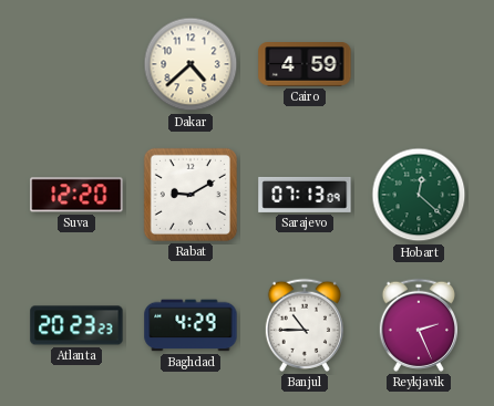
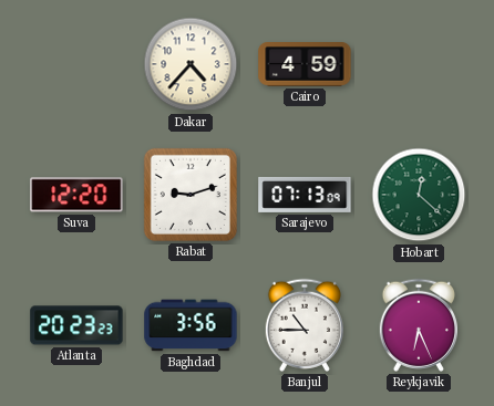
Dakar: 4:38 -> 4:37
Rabat: 9:10 -> 9:12
Baghdad: 4:29 -> 3:56
Reykjavik: 2:26 -> 6:26
